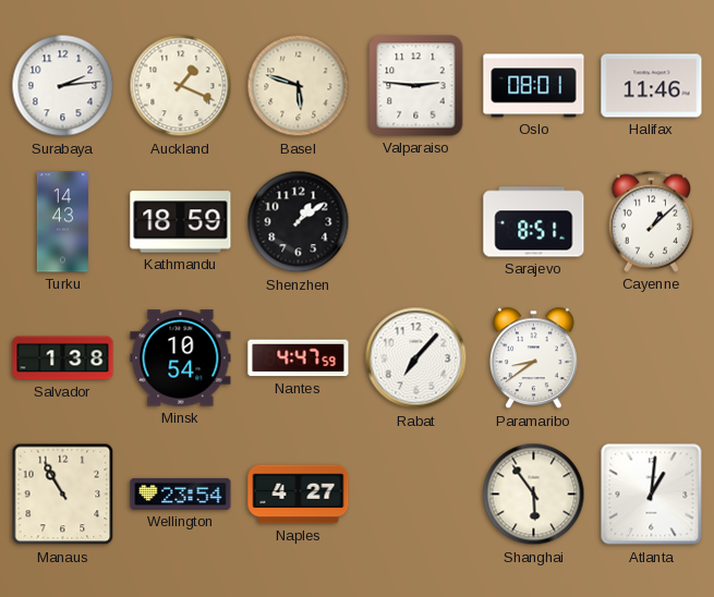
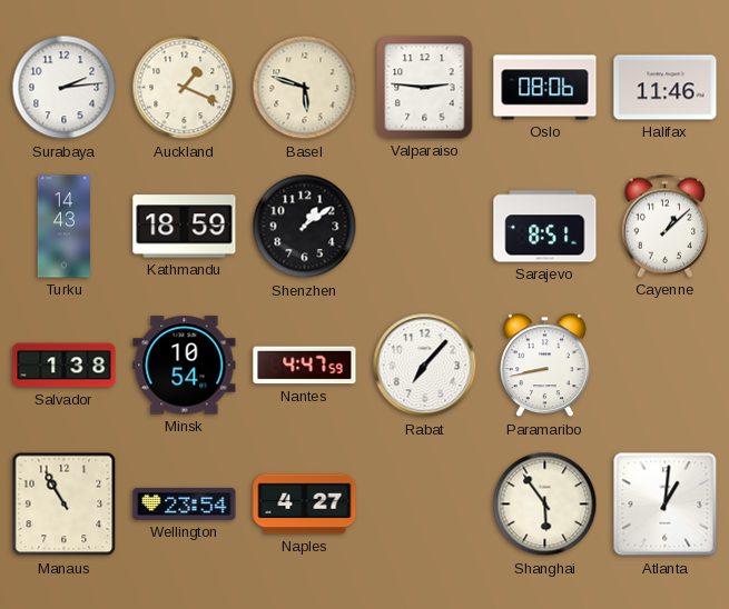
Oslo: 08:01 -> 08:06
Paramaribo: 8:39 -> 8:43
